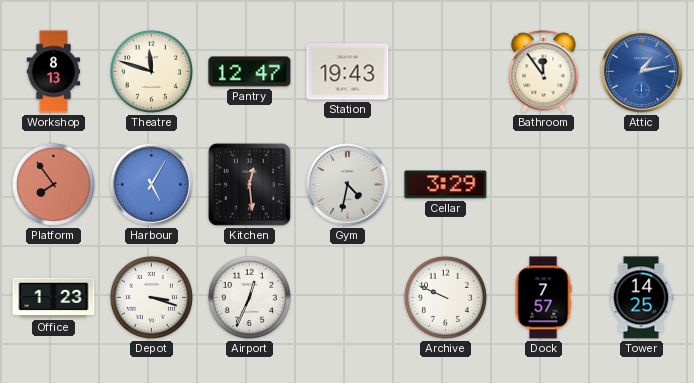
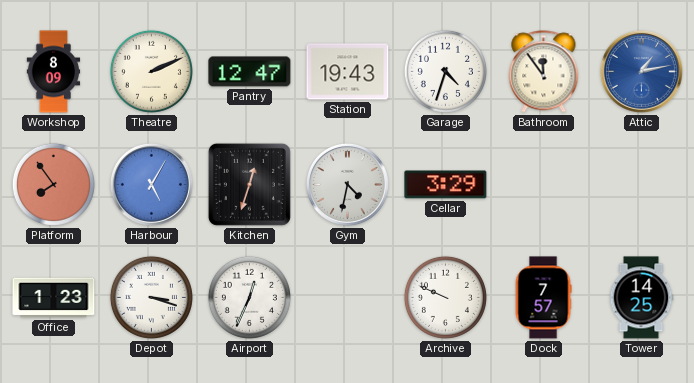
Workshop: 8:13 -> 8:09
Theatre: 11:48 -> 2:11
Garage: none -> 4:33
Kitchen: 12:29 -> 12:33
